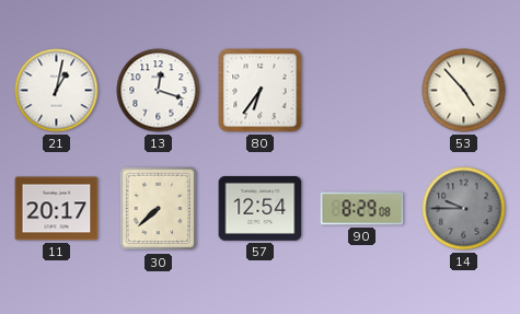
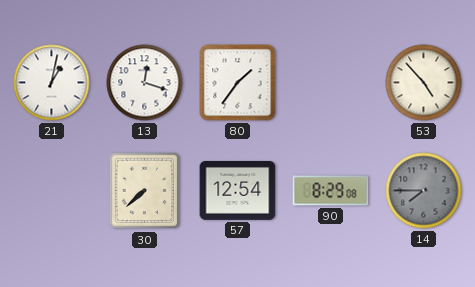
80: 6:36 -> 1:36
11: 20:17 -> none
14: 9:45 -> 7:45
